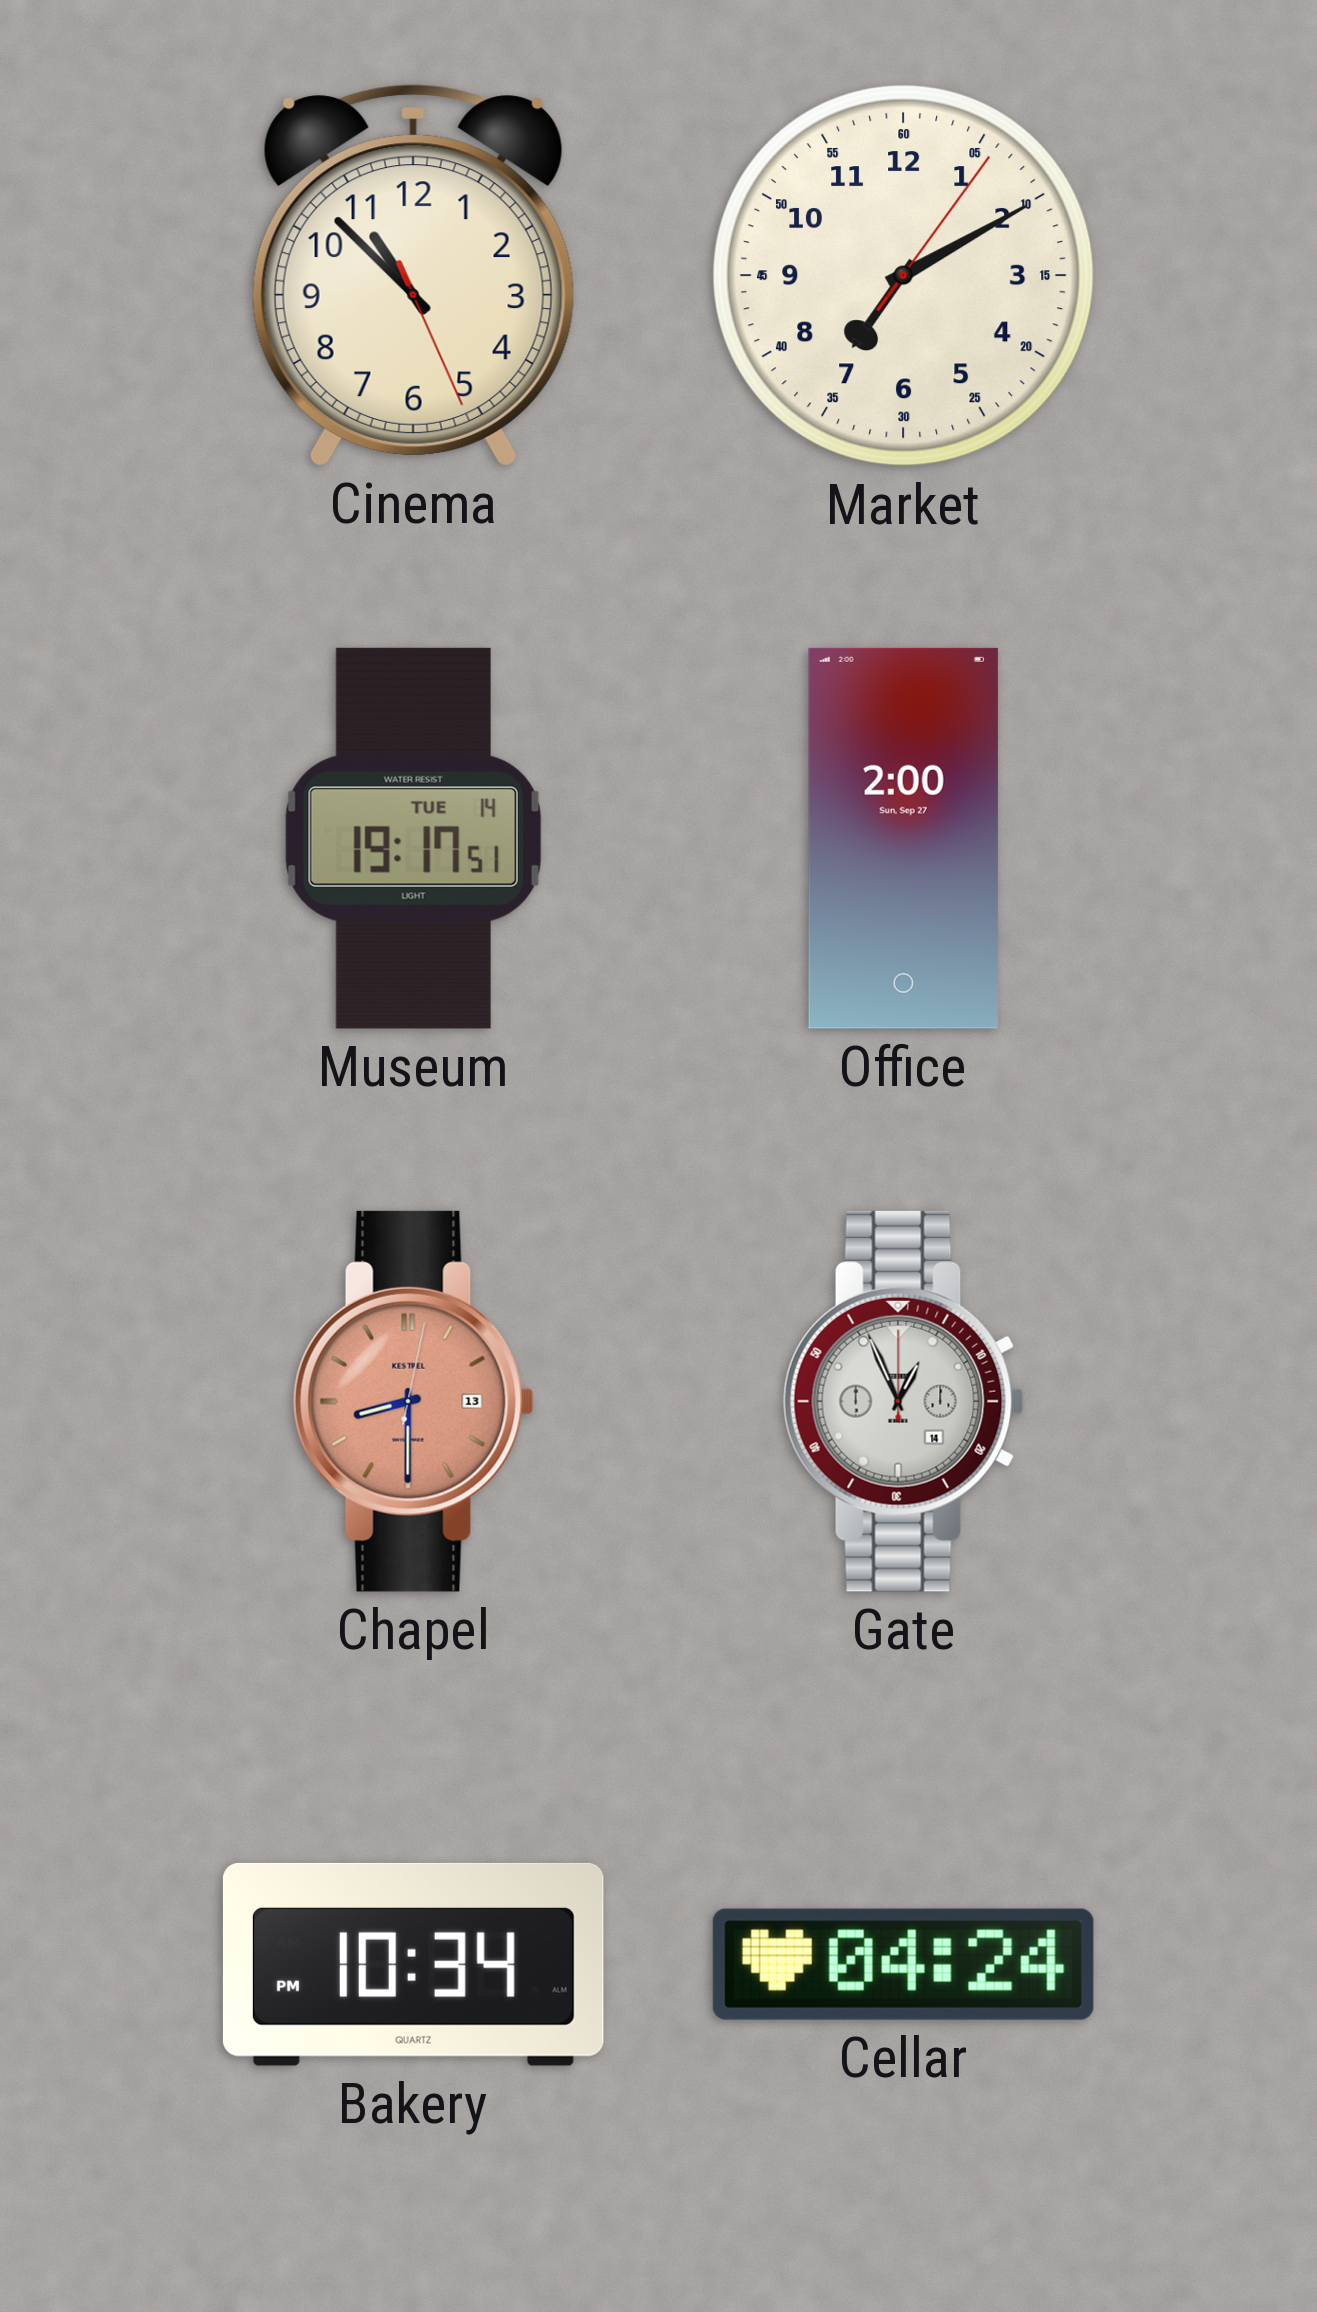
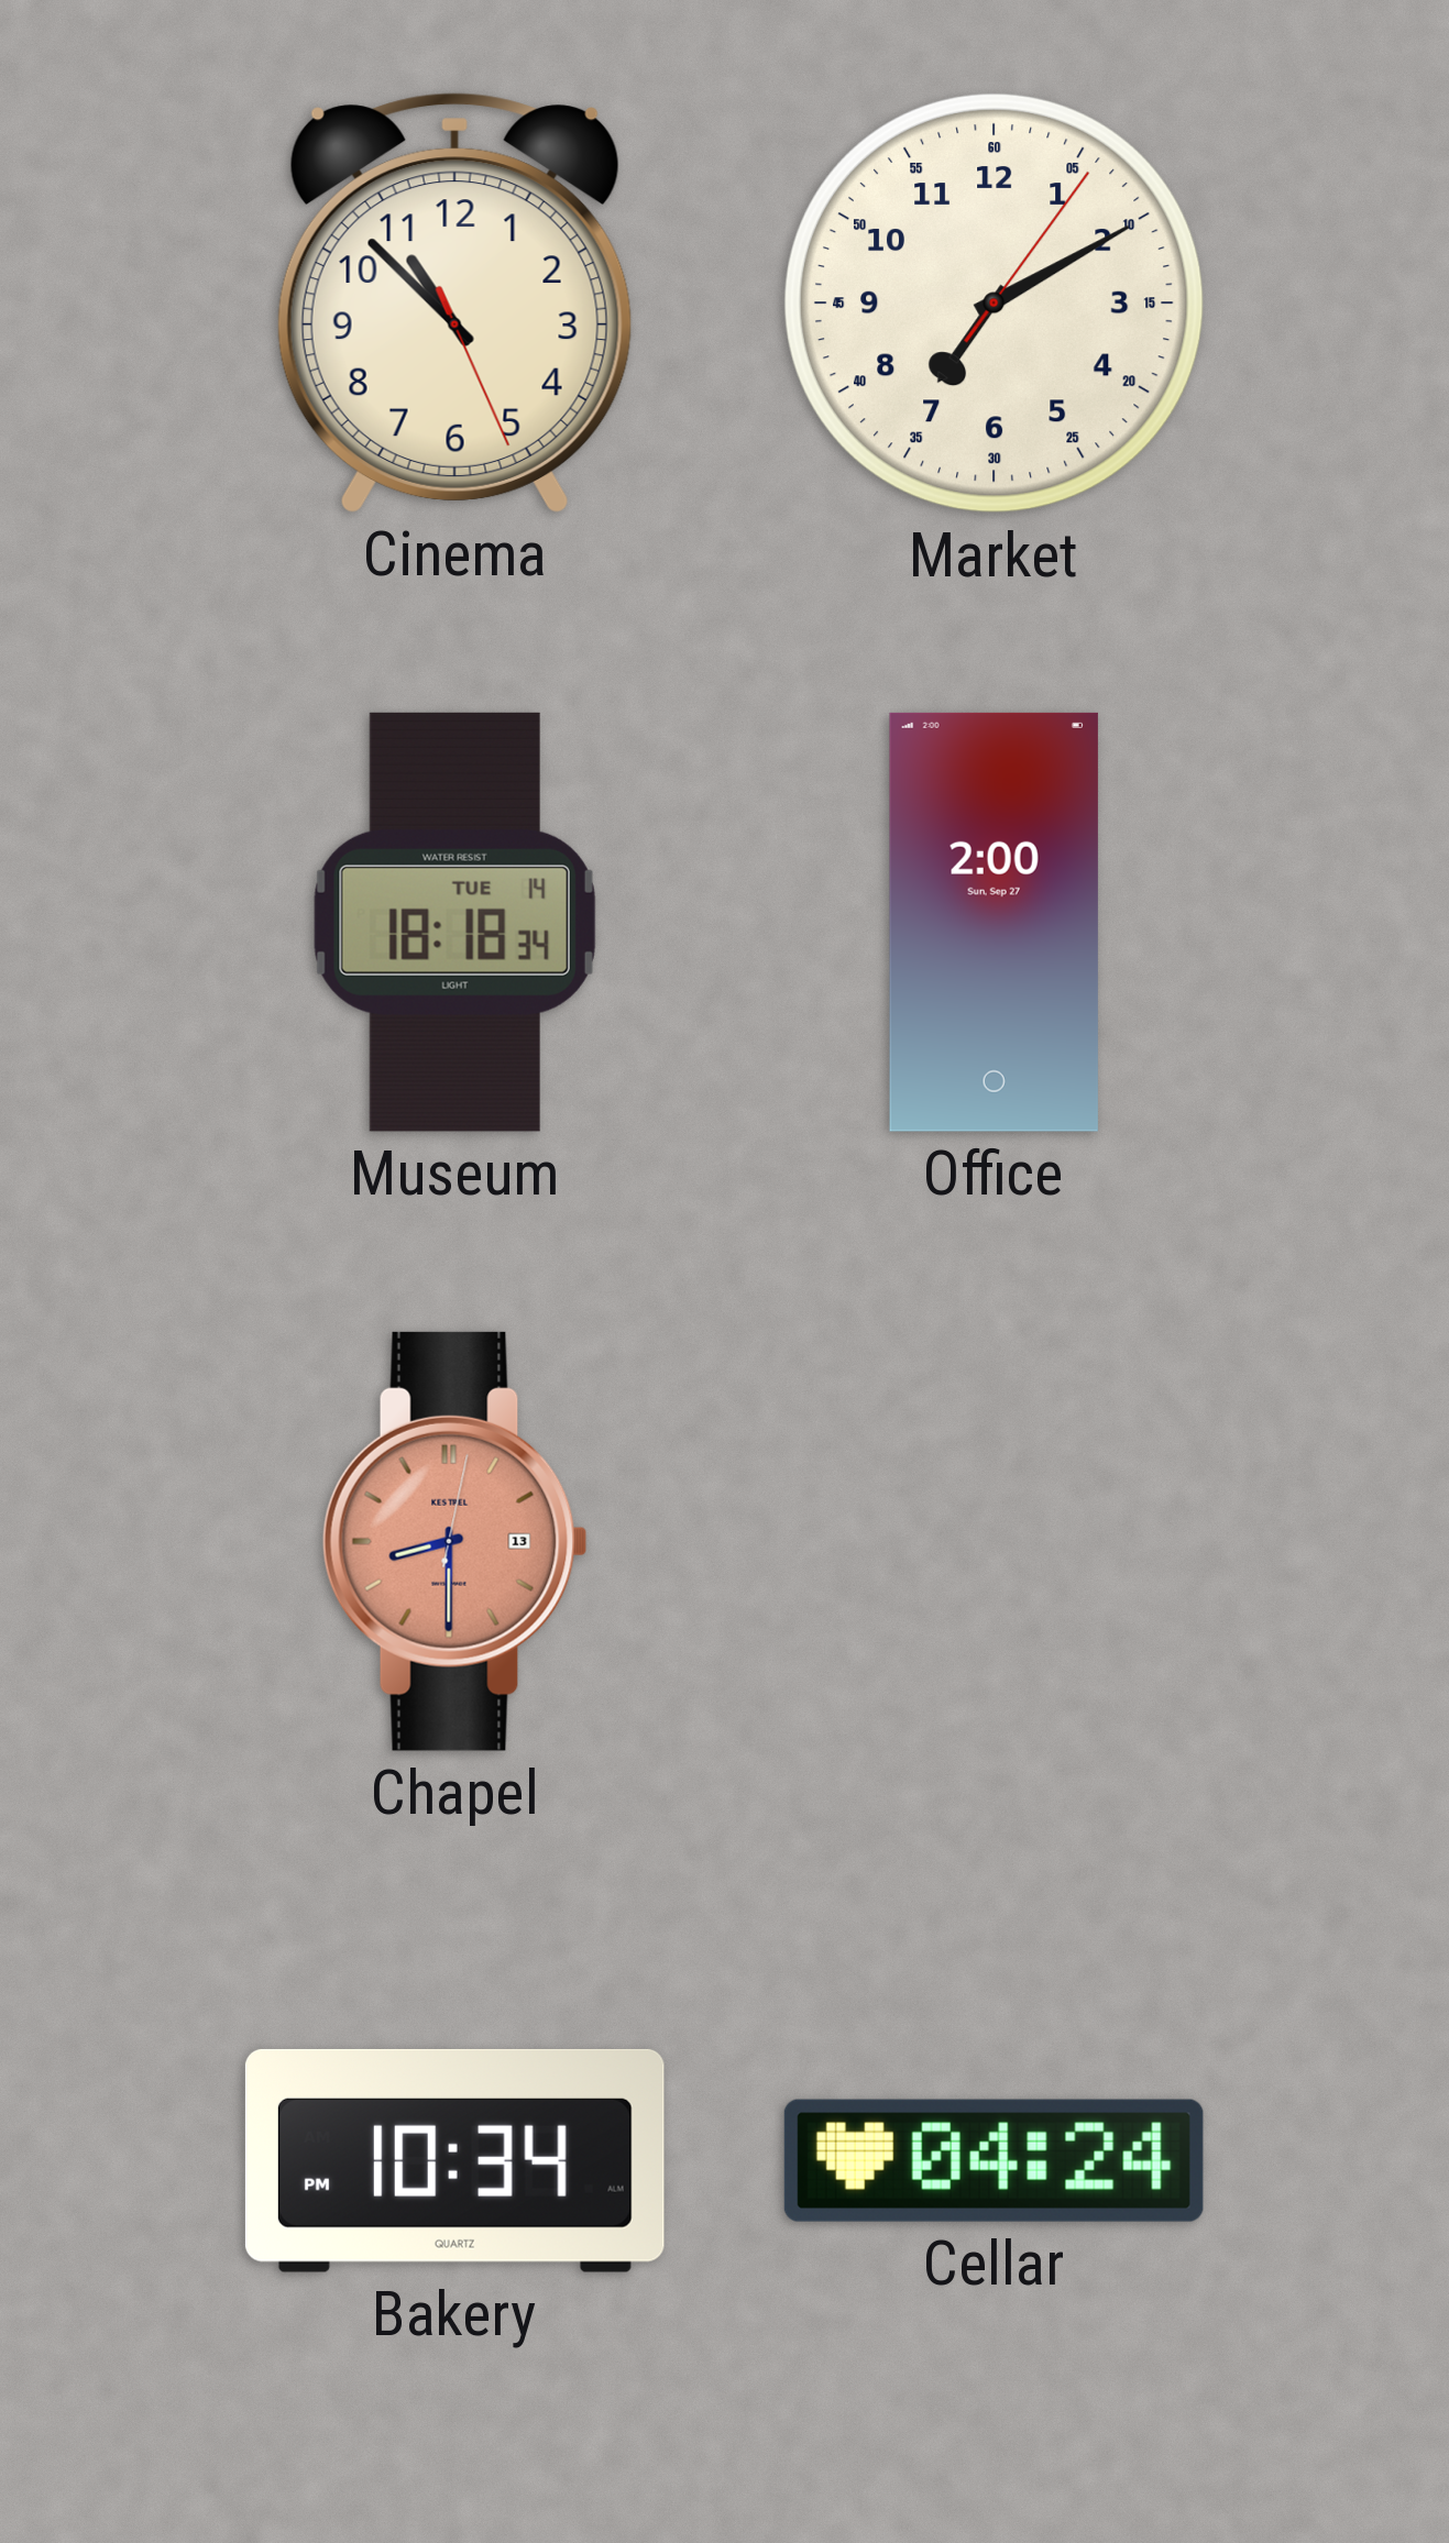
Museum: 19:17 -> 18:18
Gate: 12:56 -> none
